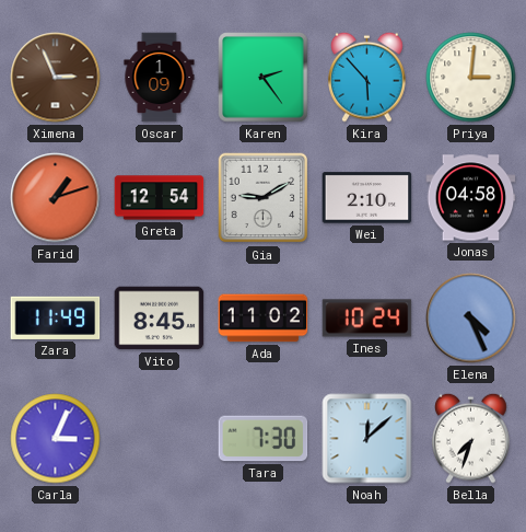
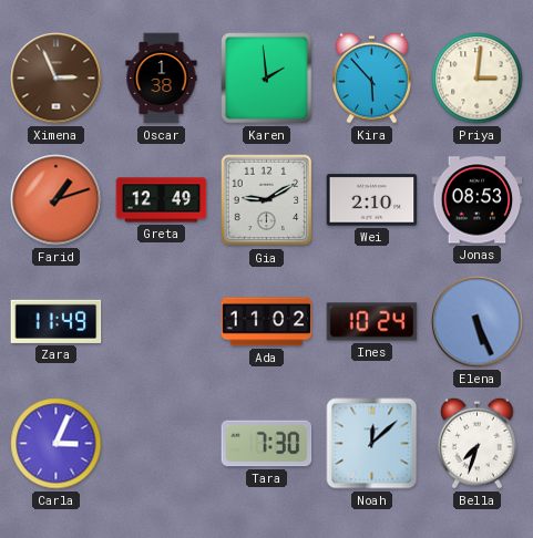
Oscar: 1:09 -> 1:38
Karen: 2:24 -> 1:59
Greta: 12:54 -> 12:49
Jonas: 04:58 -> 08:53
Vito: 8:45 -> none
Elena: 4:26 -> 5:26
